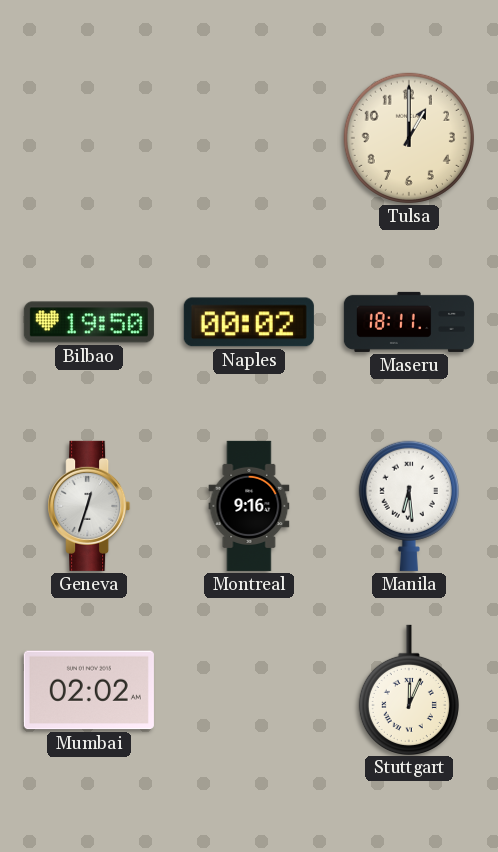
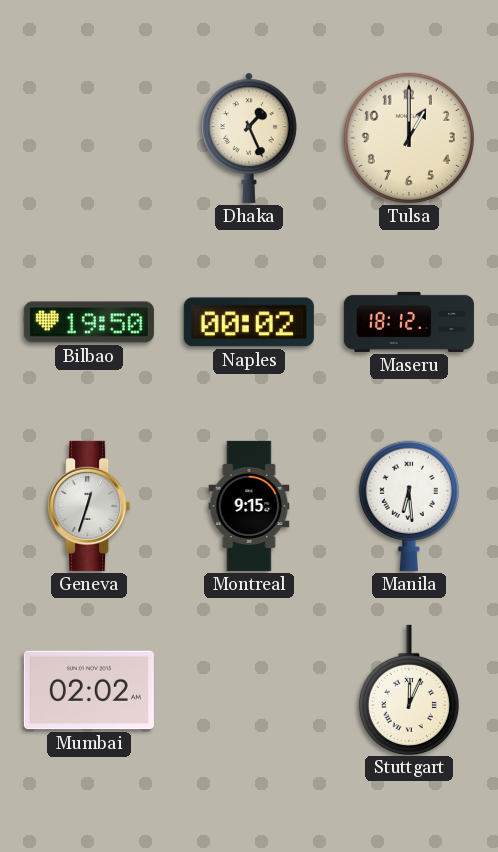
Dhaka: none -> 1:26
Maseru: 18:11 -> 18:12
Montreal: 9:16 -> 9:15
